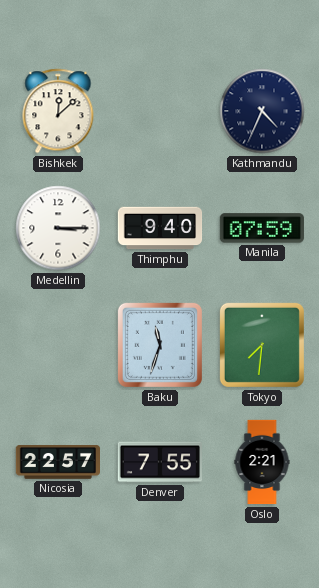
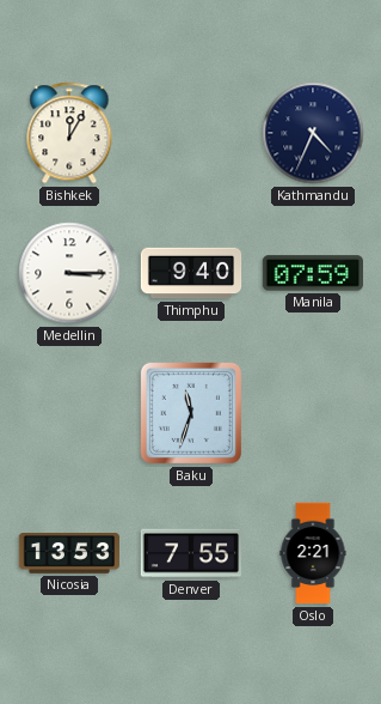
Bishkek: 12:08 -> 12:05
Tokyo: 7:31 -> none
Nicosia: 22:57 -> 13:53
